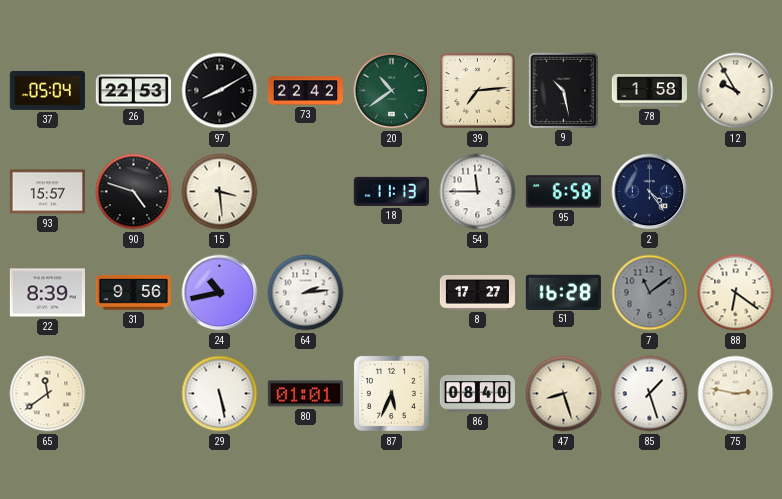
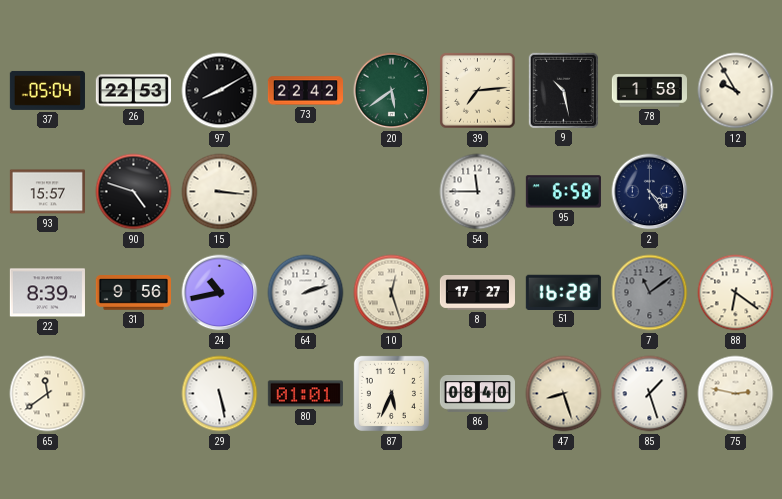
20: 10:39 -> 5:39
15: 3:29 -> 3:16
18: 11:13 -> none
64: 2:14 -> 2:12
10: none -> 12:27
